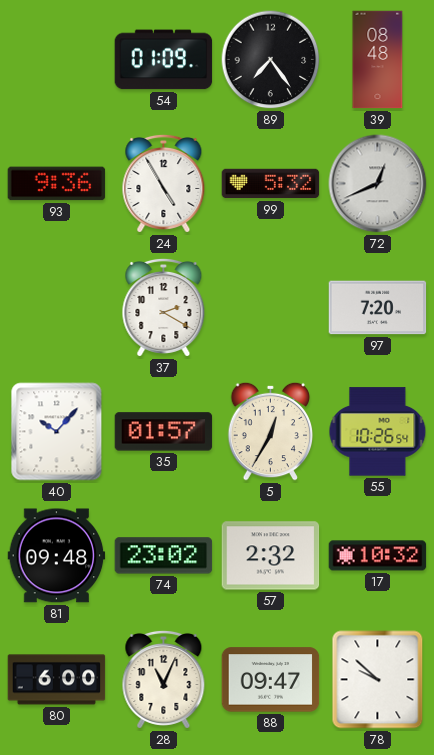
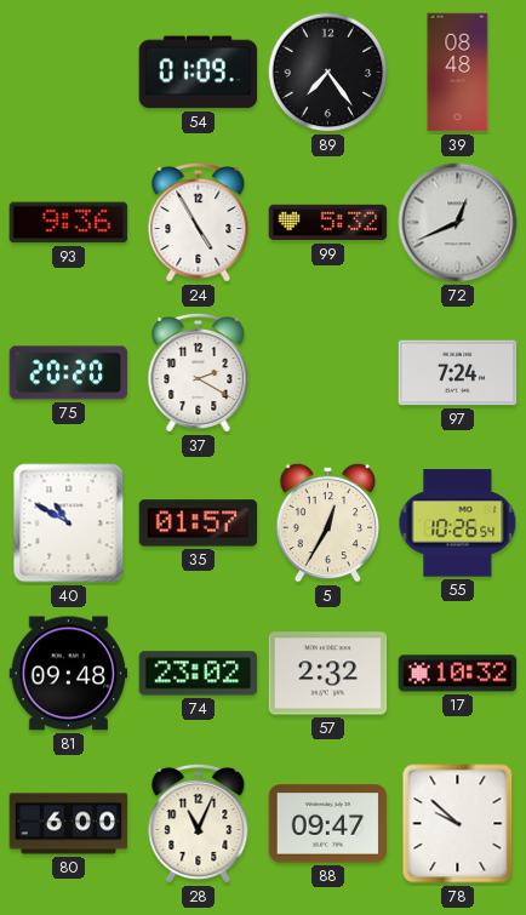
75: none -> 20:20
97: 7:20 -> 7:24
40: 10:07 -> 10:50
